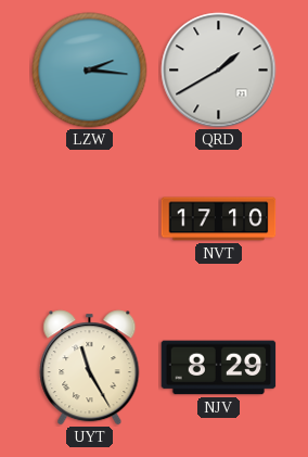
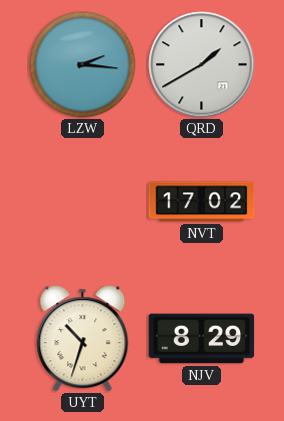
NVT: 17:10 -> 17:02
UYT: 11:25 -> 10:33
